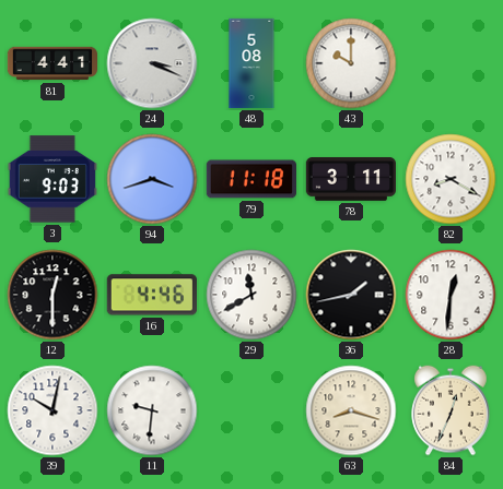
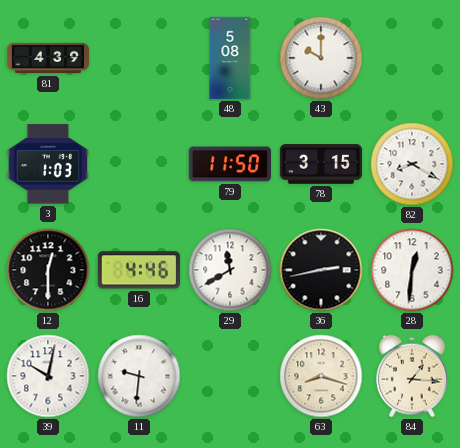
81: 4:41 -> 4:39
24: 3:19 -> none
3: 9:03 -> 1:03
94: 3:42 -> none
79: 11:18 -> 11:50
78: 3:11 -> 3:15
36: 1:43 -> 2:43
84: 12:34 -> 1:16
